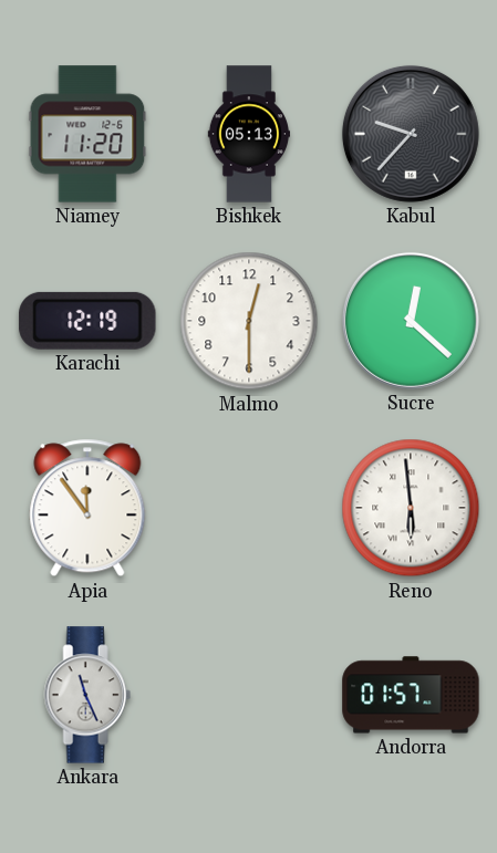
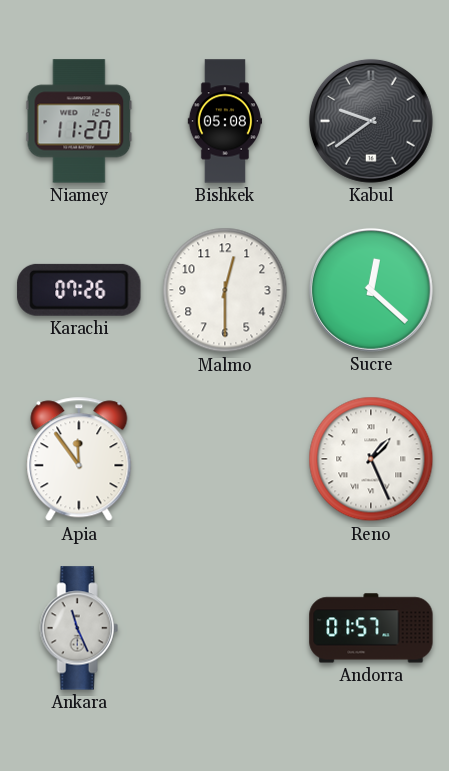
Bishkek: 05:13 -> 05:08
Kabul: 9:37 -> 9:39
Karachi: 12:19 -> 07:26
Reno: 5:59 -> 1:26
